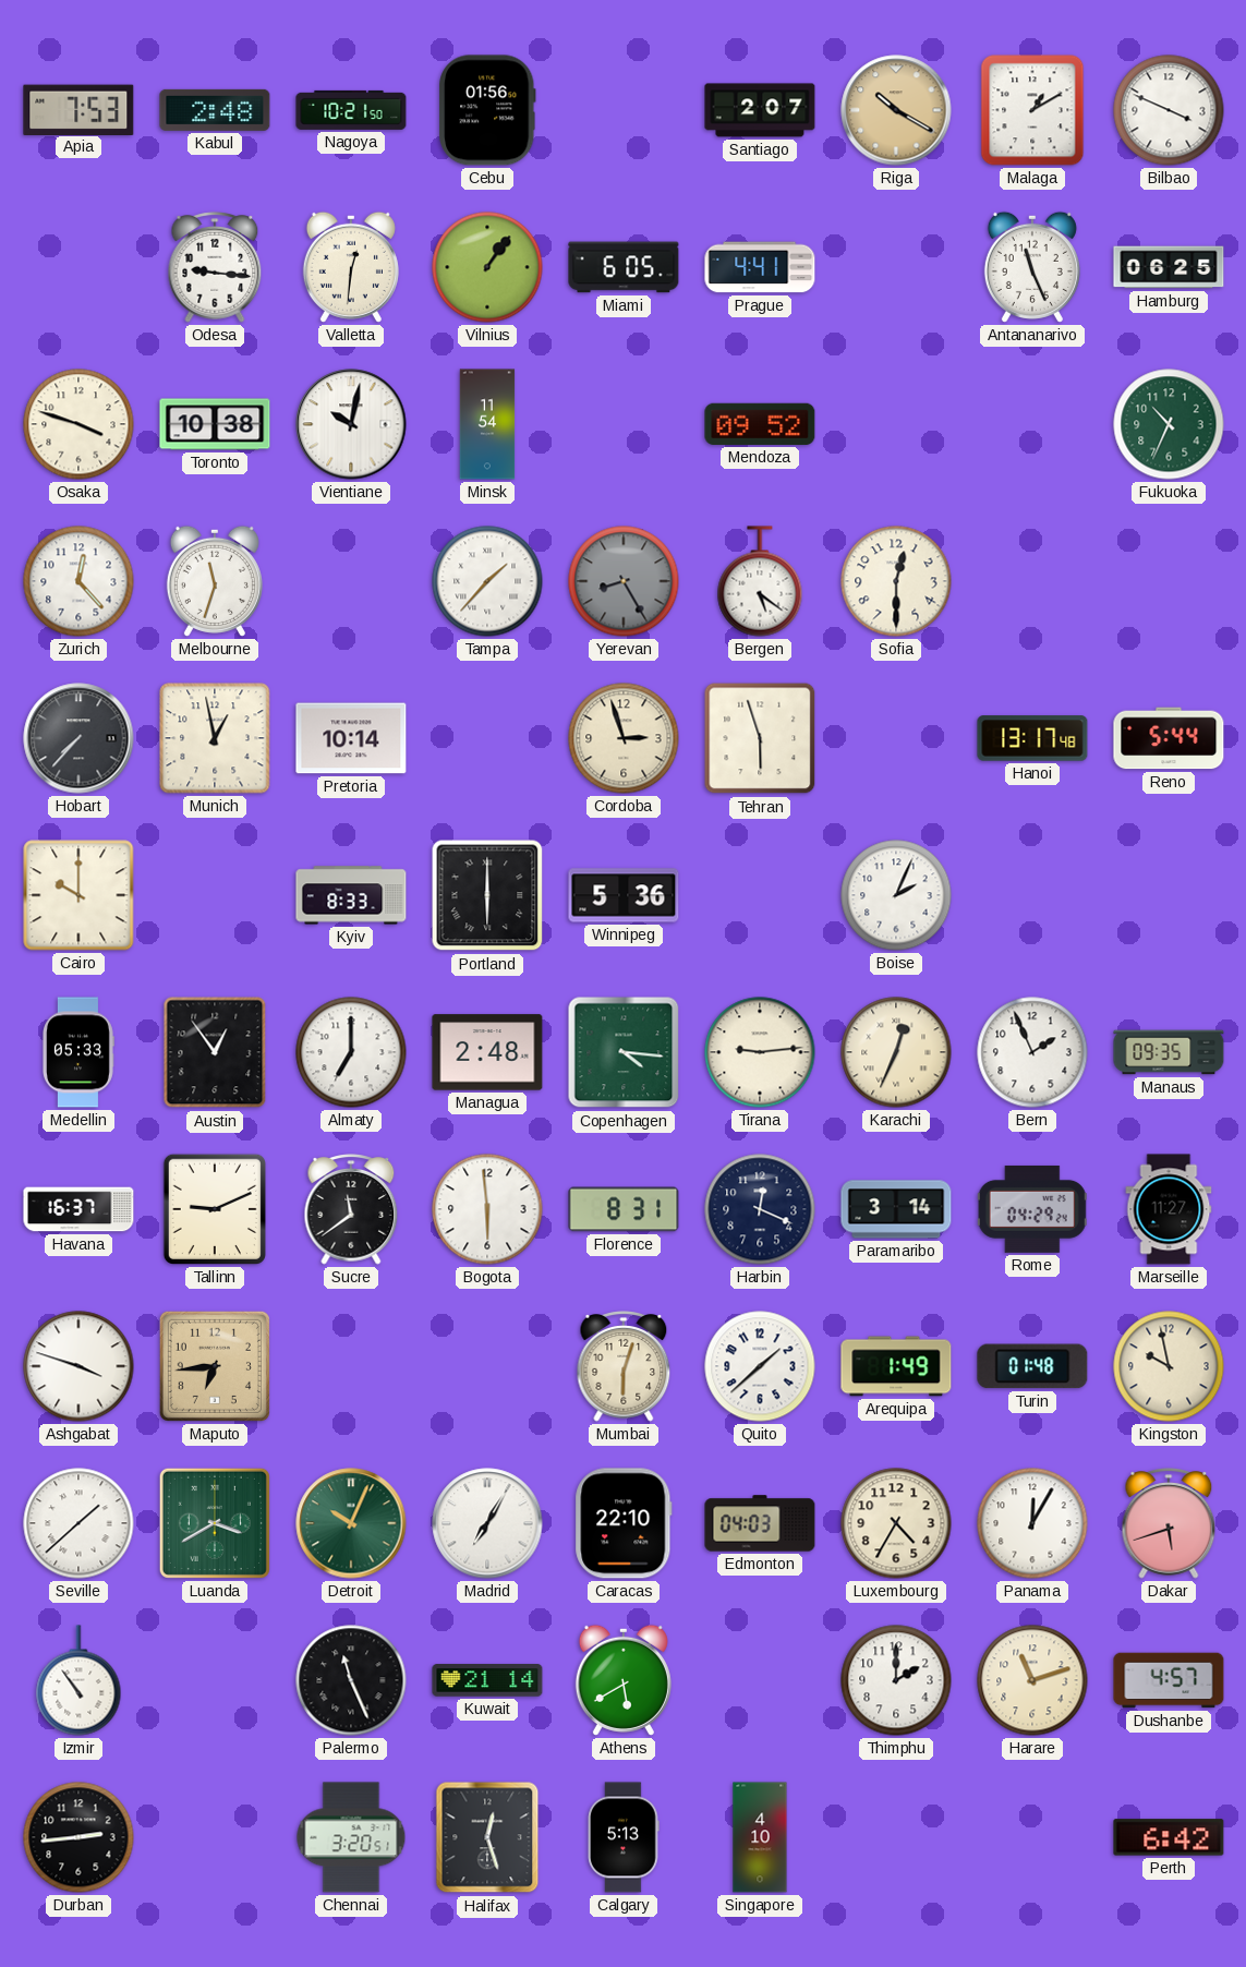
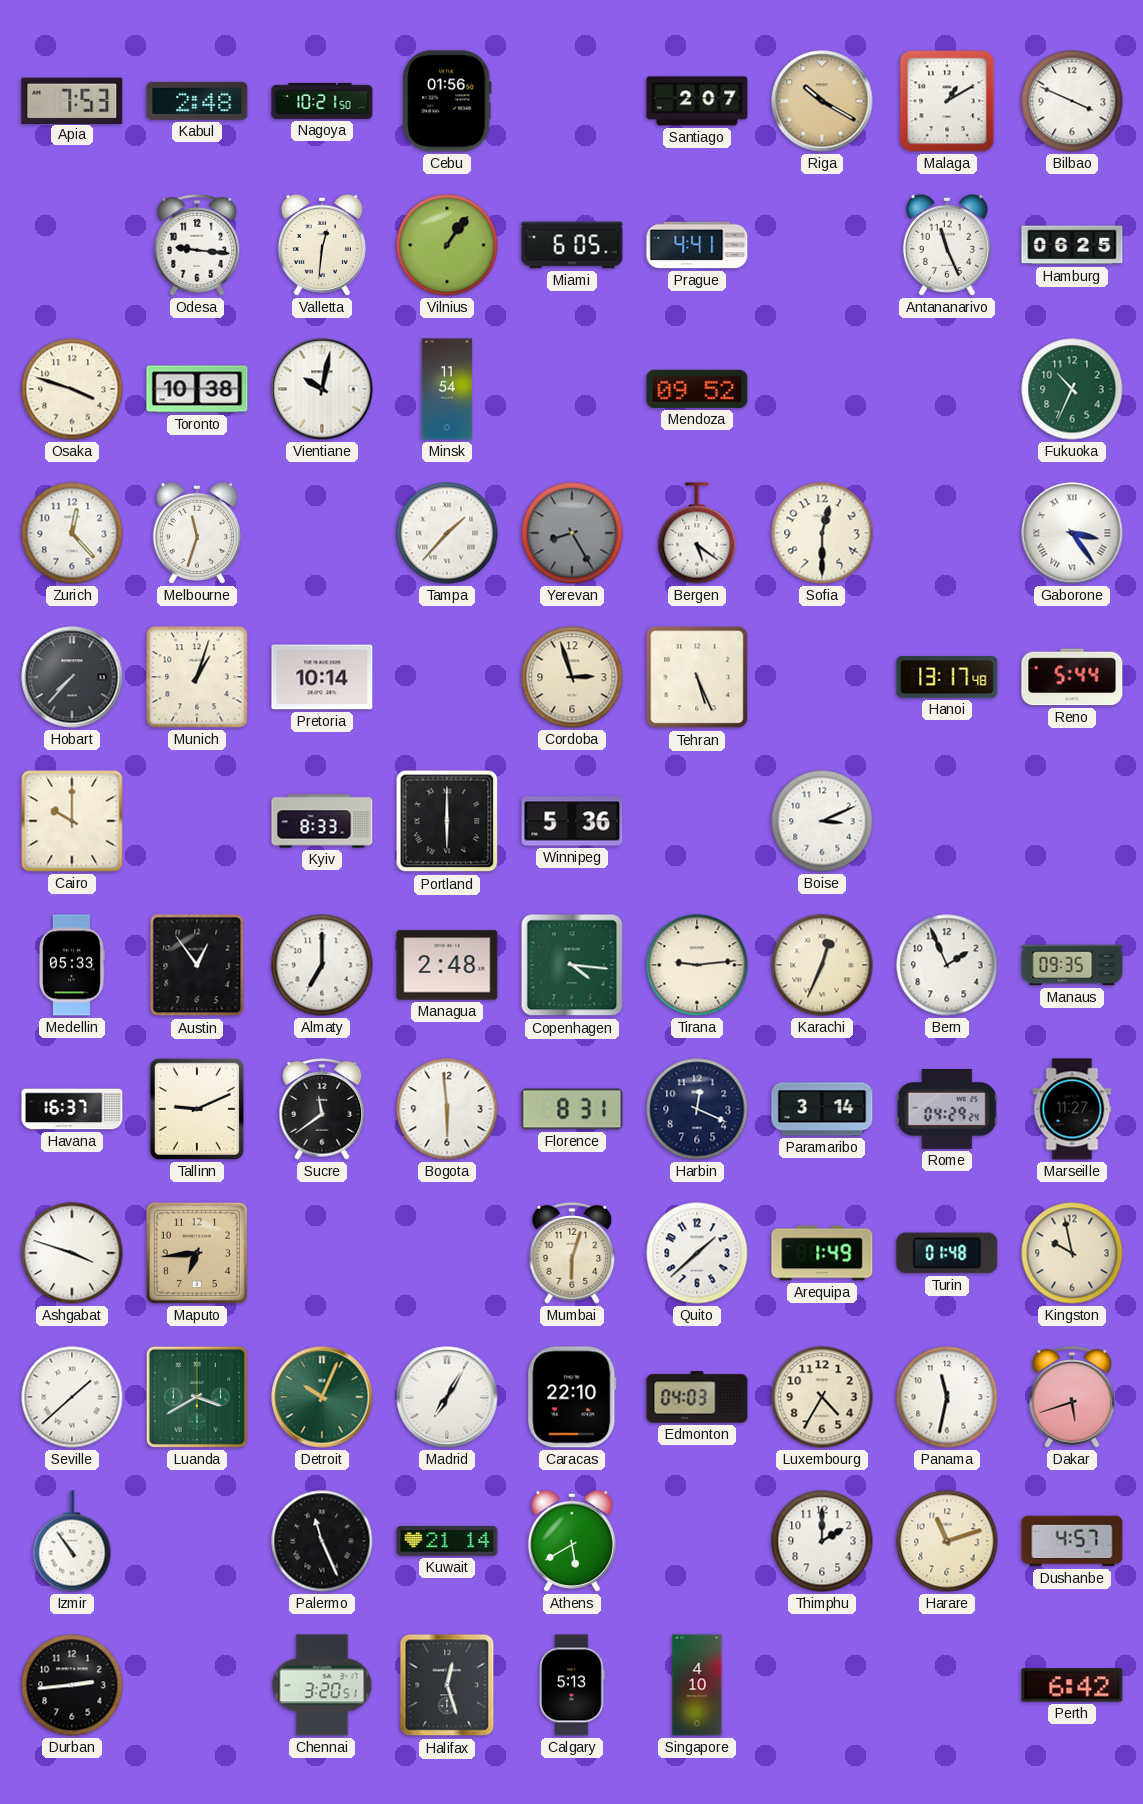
Gaborone: none -> 3:24
Munich: 12:58 -> 1:03
Tehran: 5:57 -> 5:26
Boise: 2:04 -> 3:11
Panama: 12:05 -> 11:32
